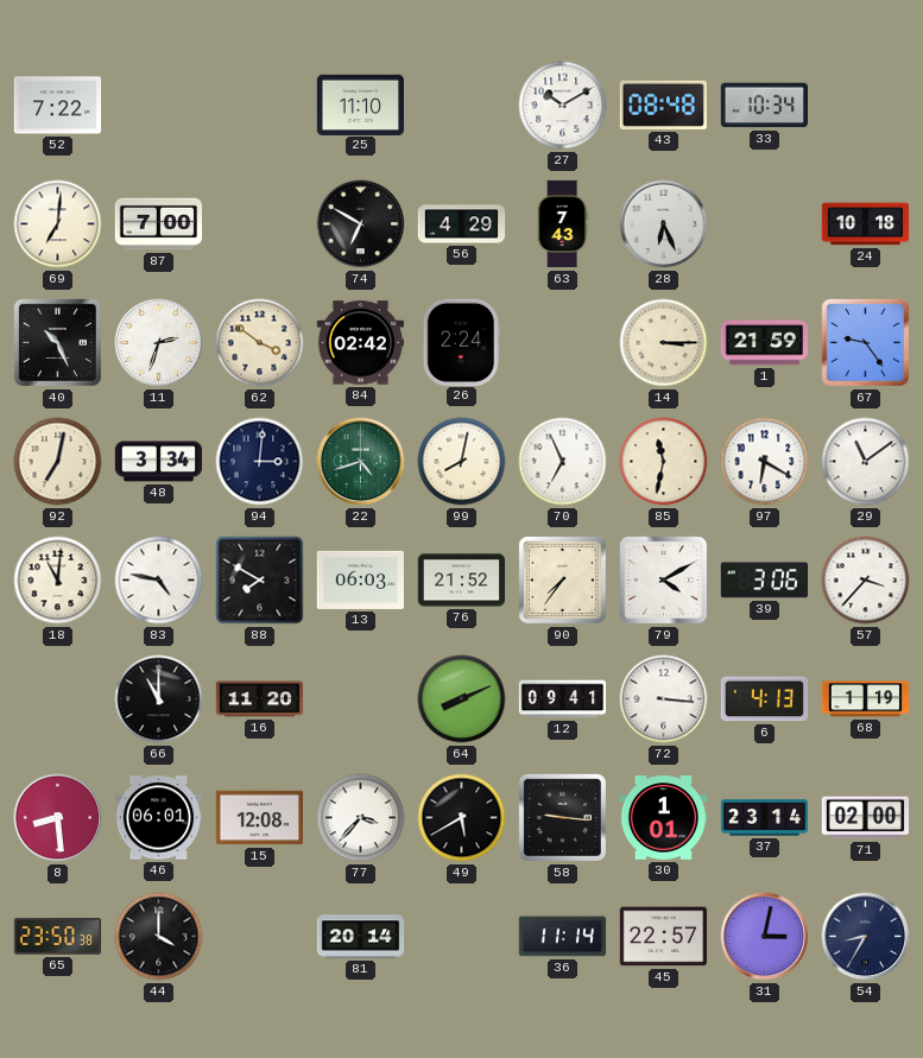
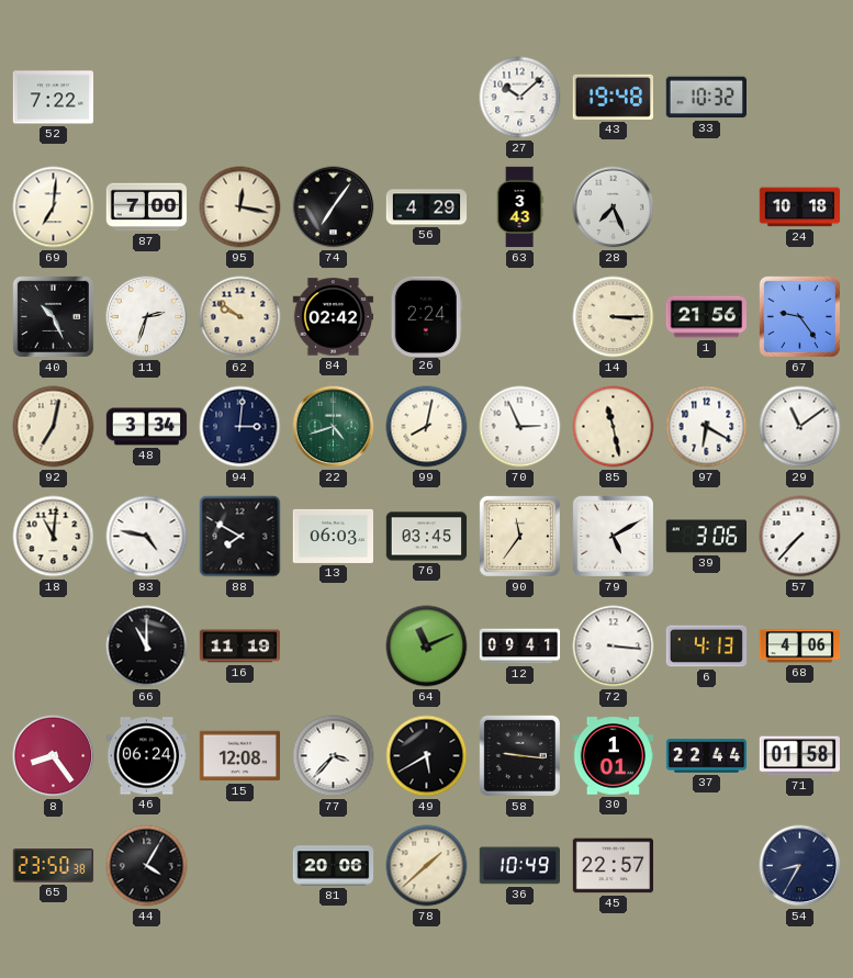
25: 11:10 -> none
27: 10:10 -> 10:08
43: 08:48 -> 19:48
33: 10:34 -> 10:32
95: none -> 12:17
74: 6:50 -> 7:06
63: 7:43 -> 3:43
28: 6:26 -> 7:26
62: 3:51 -> 9:51
1: 21:59 -> 21:56
70: 6:56 -> 2:56
85: 11:32 -> 11:28
76: 21:52 -> 03:45
90: 7:36 -> 11:36
79: 4:10 -> 5:10
57: 3:37 -> 7:37
16: 11:20 -> 11:19
64: 8:11 -> 11:11
68: 1:19 -> 4:06
8: 8:29 -> 8:24
46: 06:01 -> 06:24
37: 23:14 -> 22:44
71: 02:00 -> 01:58
44: 4:00 -> 4:05
81: 20:14 -> 20:06
78: none -> 1:38
36: 11:14 -> 10:49
31: 3:02 -> none
